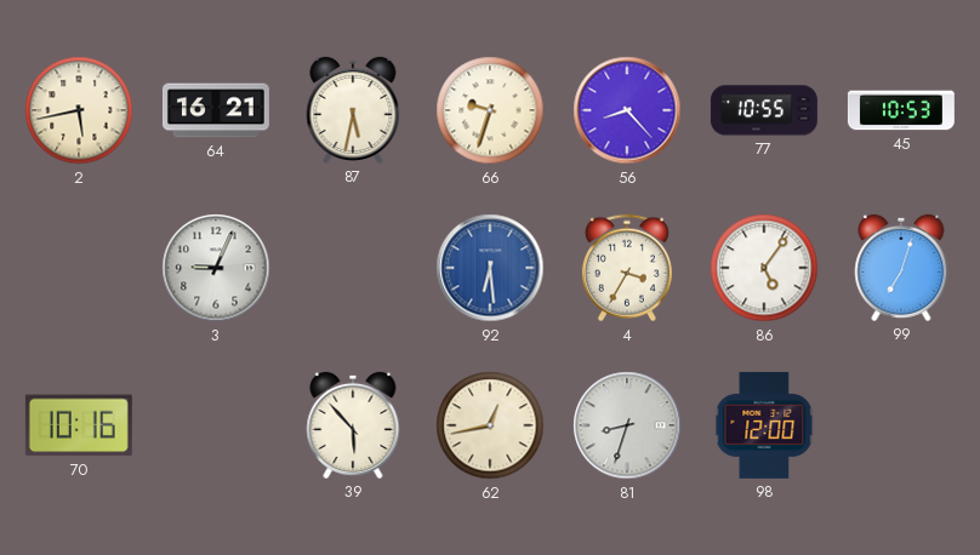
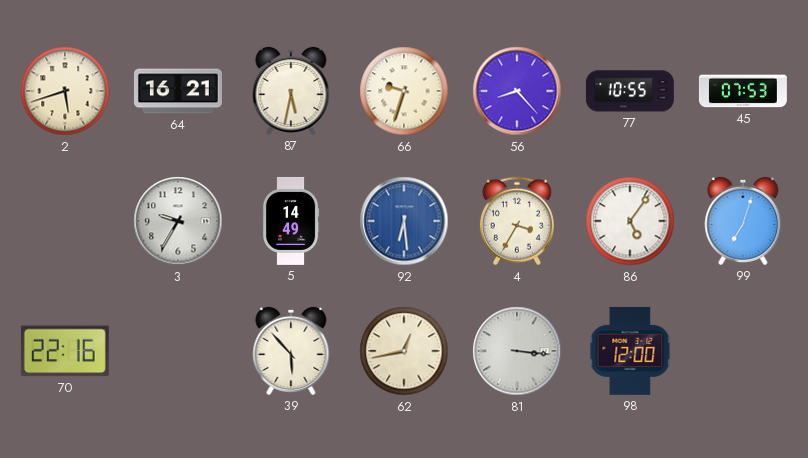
2: 5:43 -> 5:42
45: 10:53 -> 07:53
3: 9:04 -> 9:35
5: none -> 14:49
70: 10:16 -> 22:16
81: 8:33 -> 3:16
